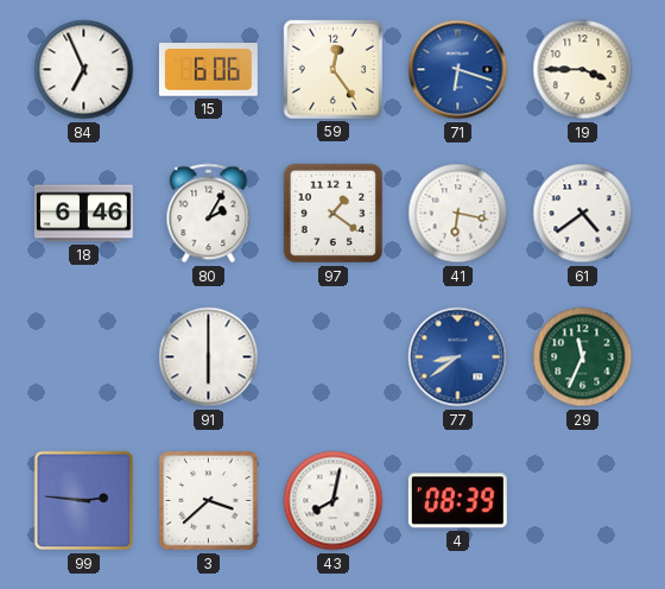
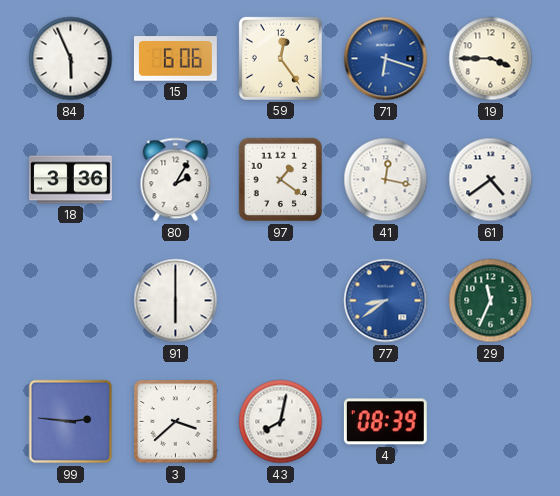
84: 6:56 -> 5:56
18: 6:46 -> 3:36
41: 6:17 -> 12:17
